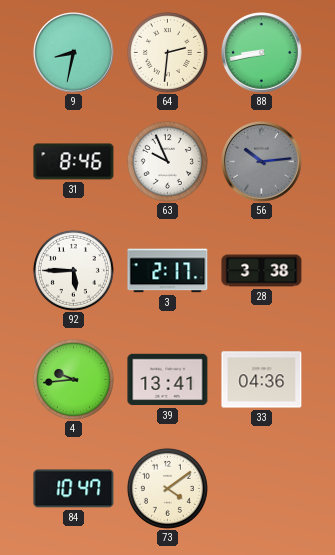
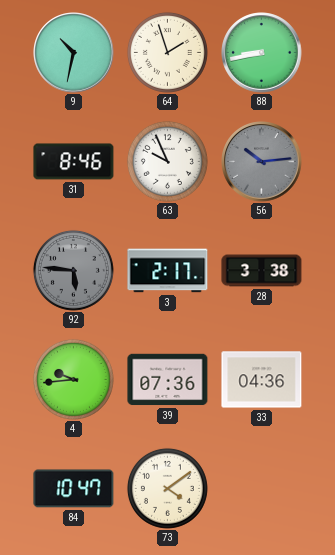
9: 8:32 -> 10:32
64: 2:31 -> 1:57
92: 5:45 -> 5:46
92 dial: white -> grey
39: 13:41 -> 07:36
